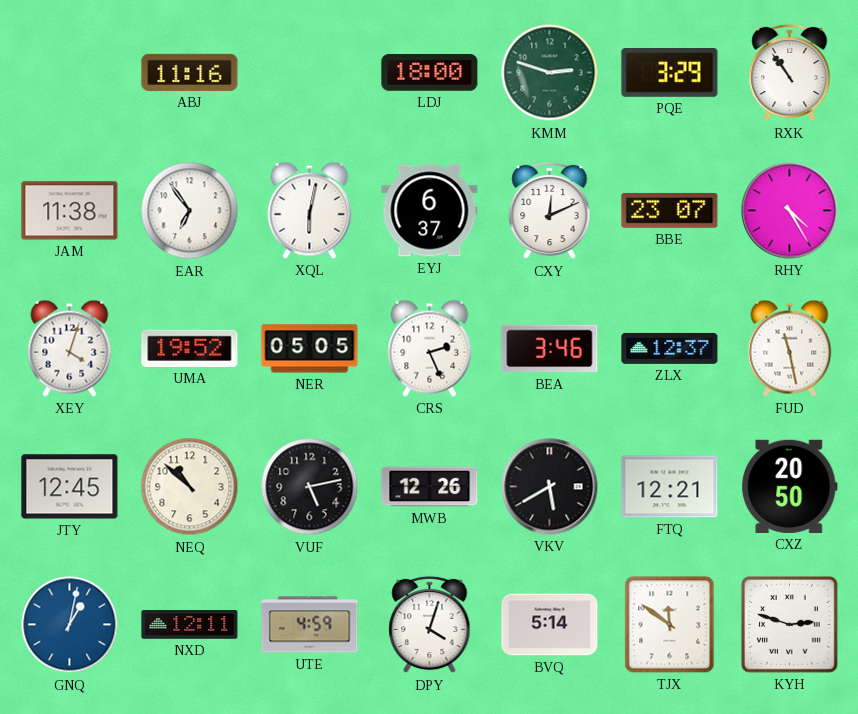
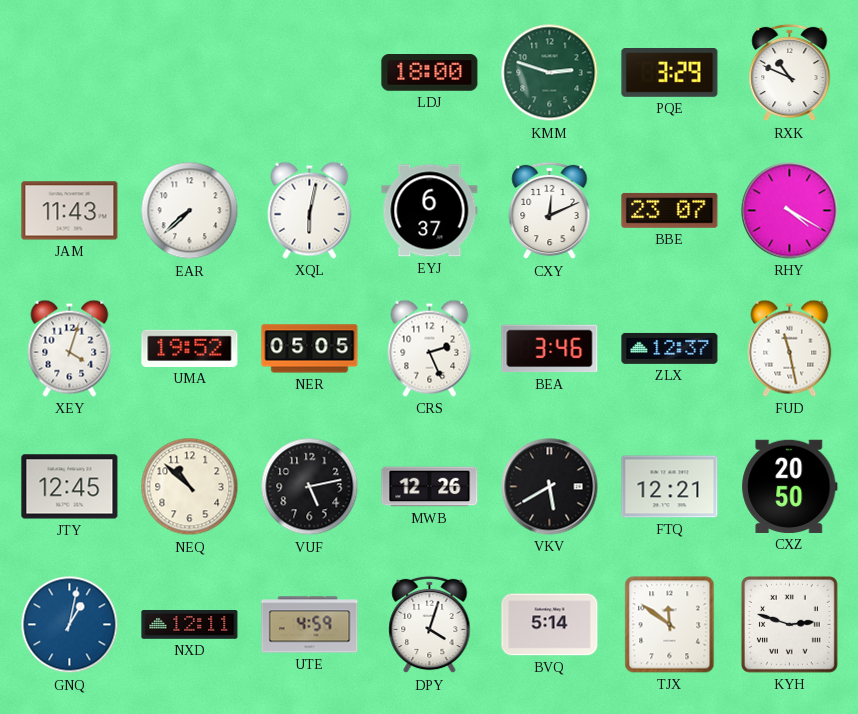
ABJ: 11:16 -> none
RXK: 10:54 -> 10:49
JAM: 11:38 -> 11:43
EAR: 6:54 -> 7:38
RHY: 4:25 -> 4:20
